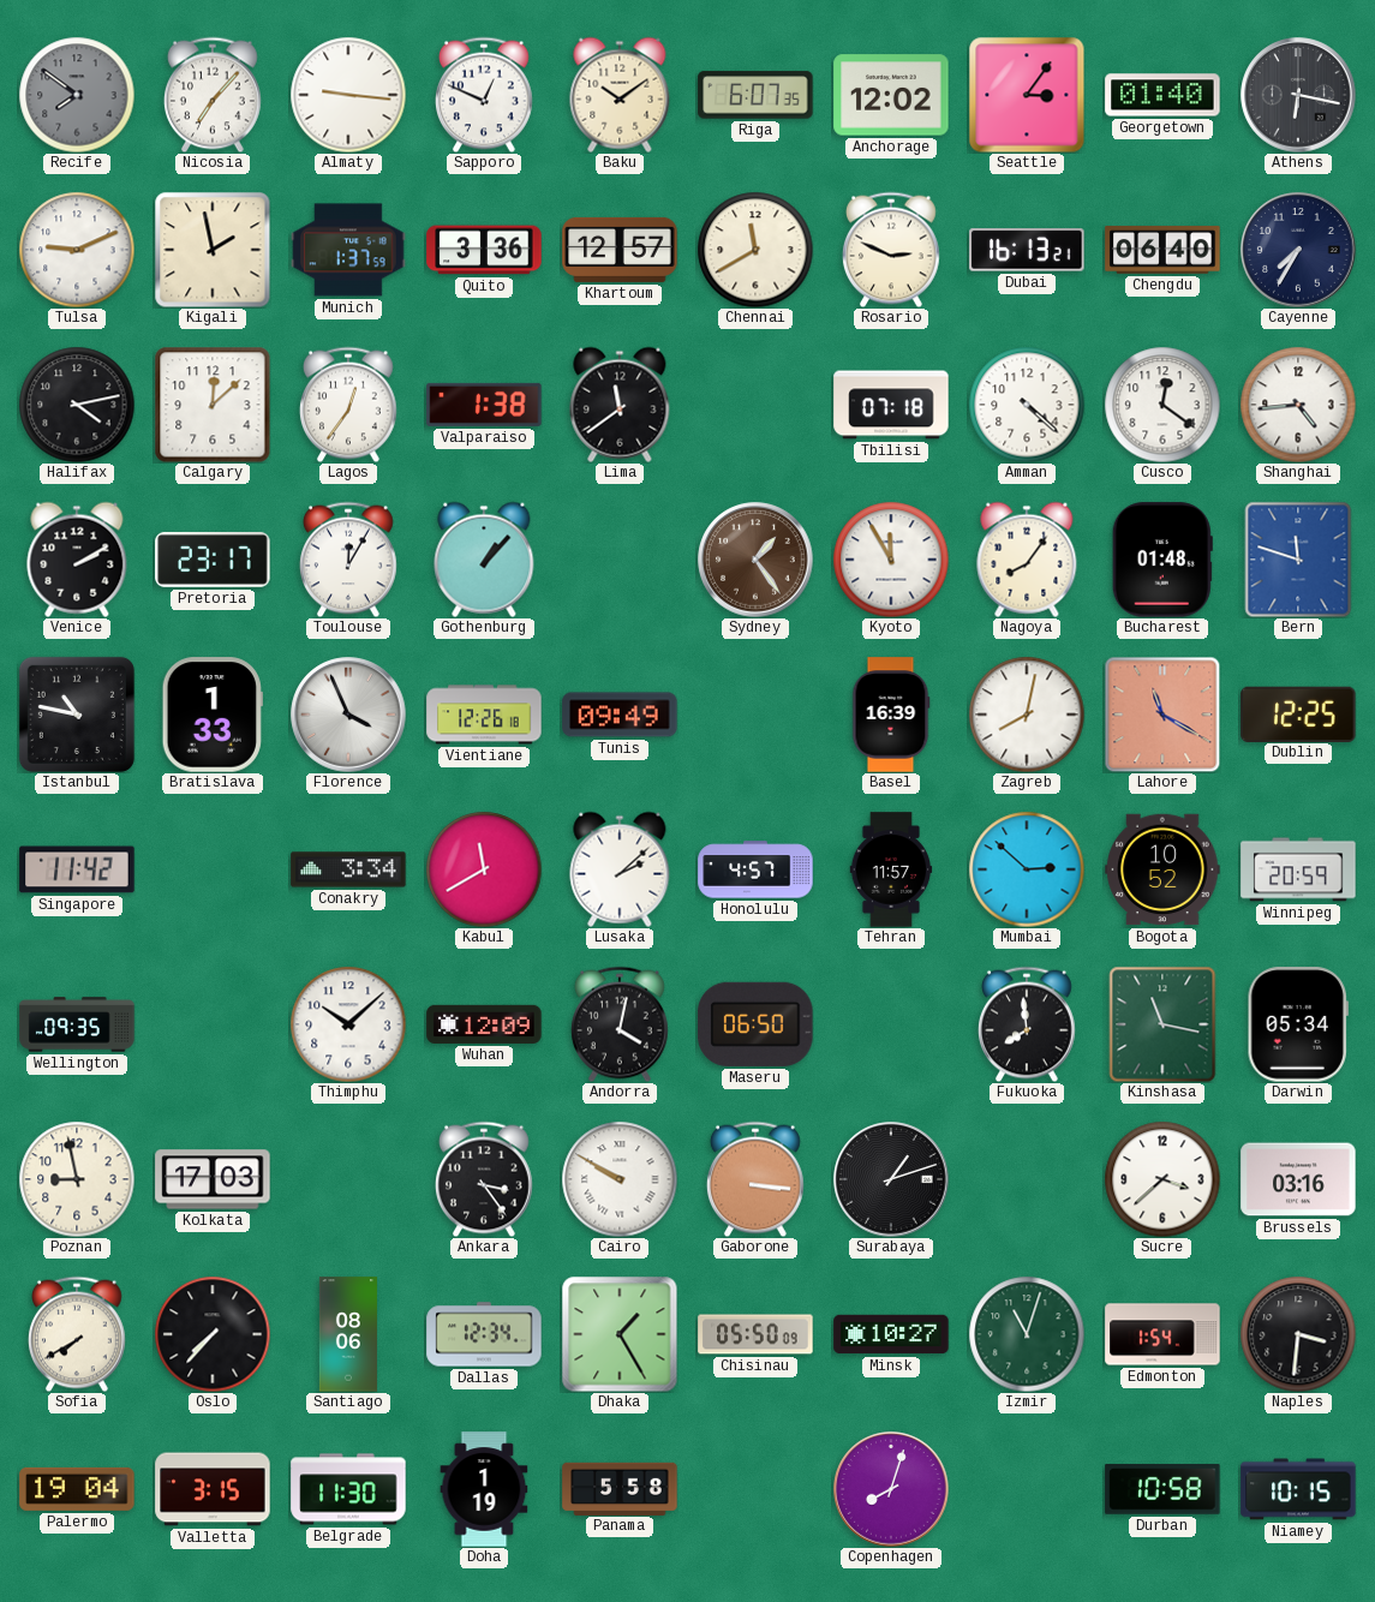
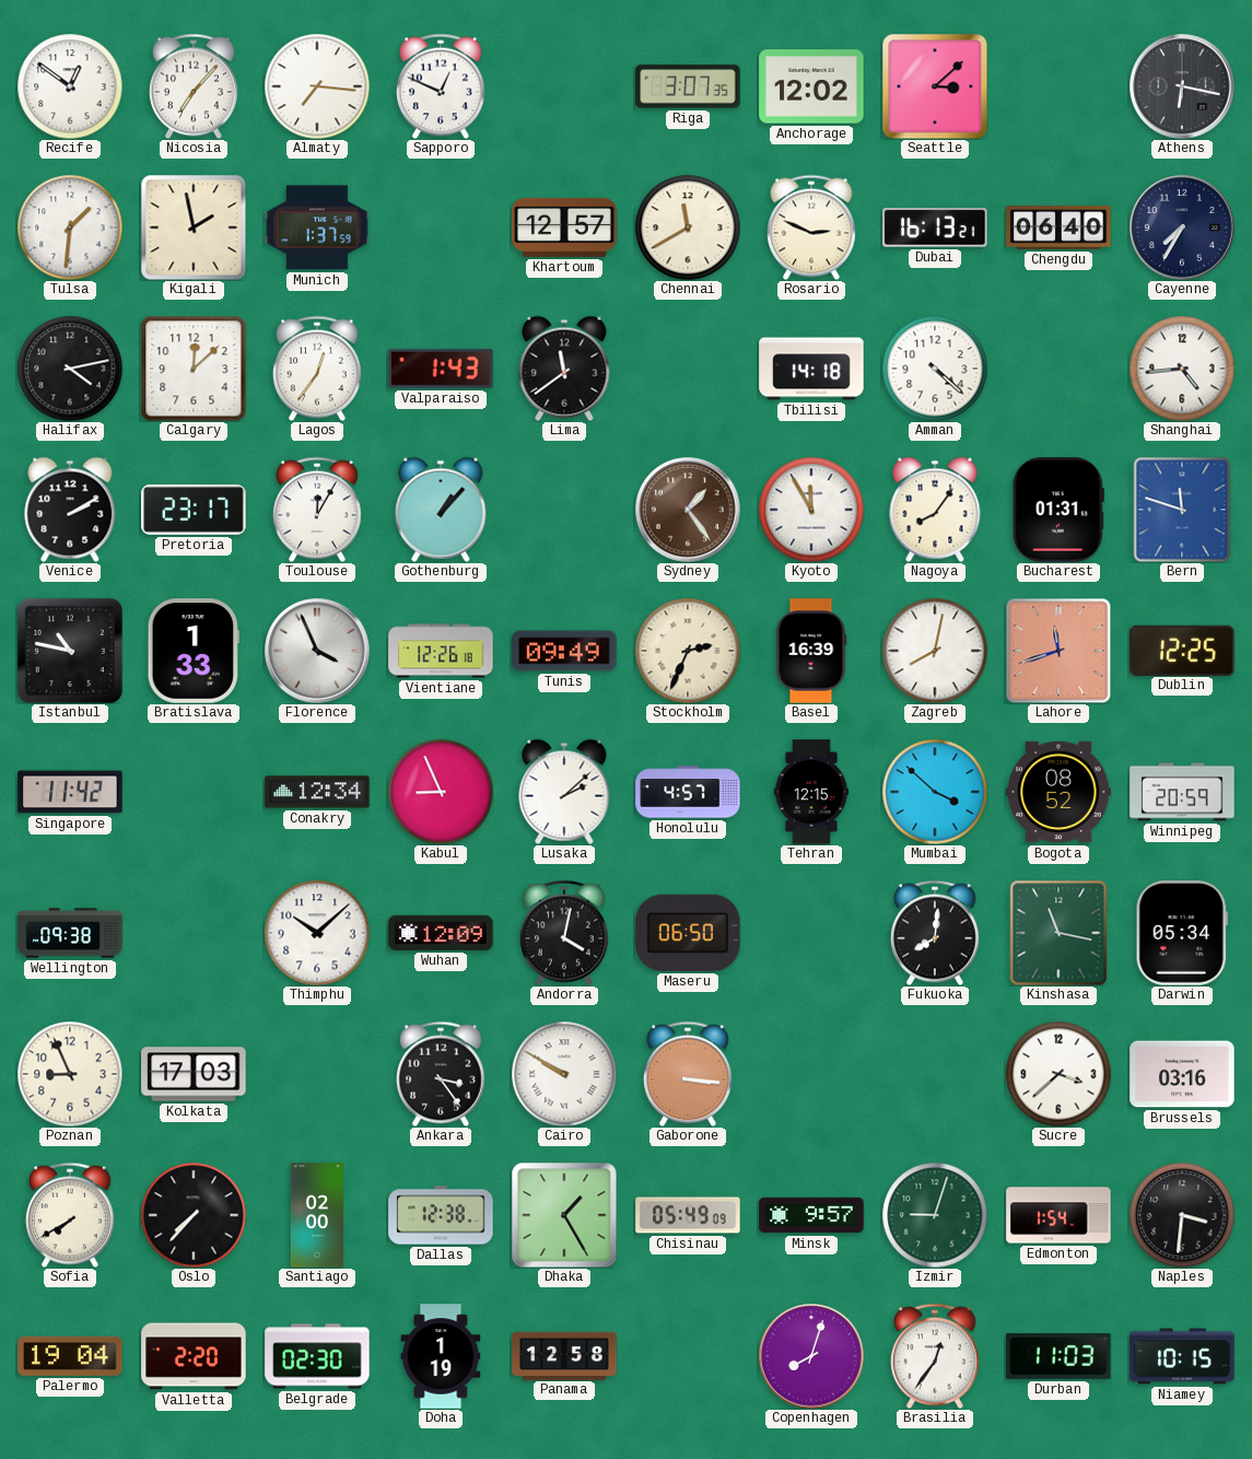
Recife: 7:51 -> 12:51
Recife dial: grey -> white
Almaty: 9:16 -> 7:16
Baku: 10:09 -> none
Riga: 6:07 -> 3:07
Seattle: 3:06 -> 3:08
Georgetown: 01:40 -> none
Tulsa: 9:11 -> 1:31
Quito: 3:36 -> none
Valparaiso: 1:38 -> 1:43
Tbilisi: 07:18 -> 14:18
Cusco: 12:21 -> none
Bucharest: 01:48 -> 01:31
Stockholm: none -> 2:34
Lahore: 11:20 -> 11:42
Conakry: 3:34 -> 12:34
Kabul: 11:40 -> 8:56
Tehran: 11:57 -> 12:15
Mumbai: 2:52 -> 3:52
Bogota: 10:52 -> 08:52
Wellington: 09:35 -> 09:38
Fukuoka: 7:59 -> 8:01
Poznan: 8:58 -> 8:56
Surabaya: 1:12 -> none
Santiago: 08:06 -> 02:00
Dallas: 12:34 -> 12:38
Chisinau: 05:50 -> 05:49
Minsk: 10:27 -> 9:57
Izmir: 11:03 -> 9:03
Valletta: 3:15 -> 2:20
Belgrade: 11:30 -> 02:30
Panama: 5:58 -> 12:58
Brasilia: none -> 12:36
Durban: 10:58 -> 11:03
